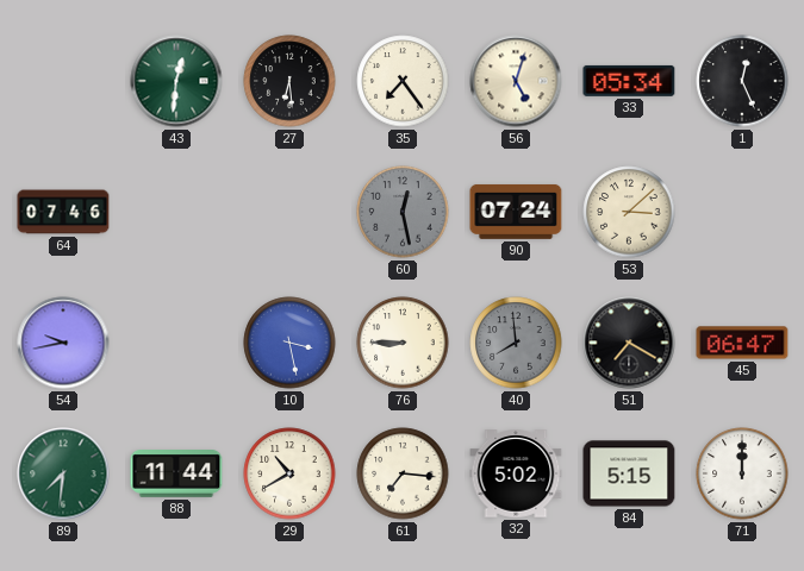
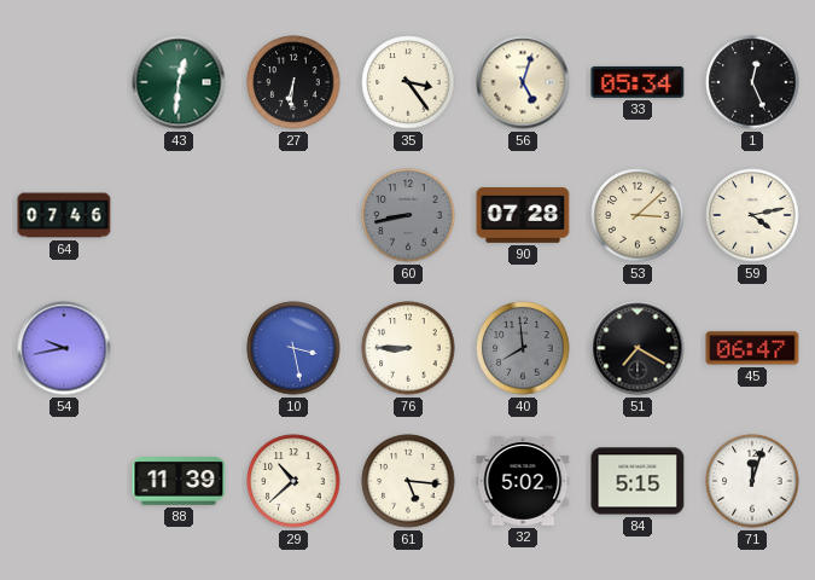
27: 6:29 -> 6:31
35: 7:24 -> 3:24
60: 12:28 -> 8:43
90: 07:24 -> 07:28
59: none -> 4:13
89: 7:31 -> none
88: 11:44 -> 11:39
29: 10:40 -> 10:38
61: 7:16 -> 5:16
71: 12:00 -> 12:03
